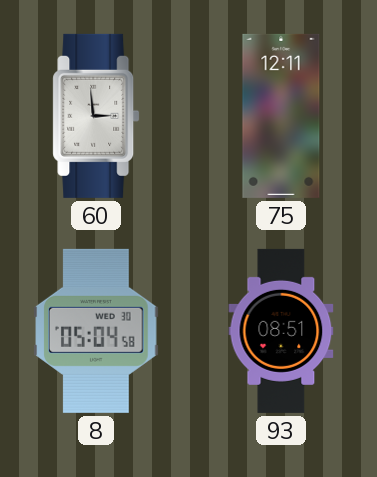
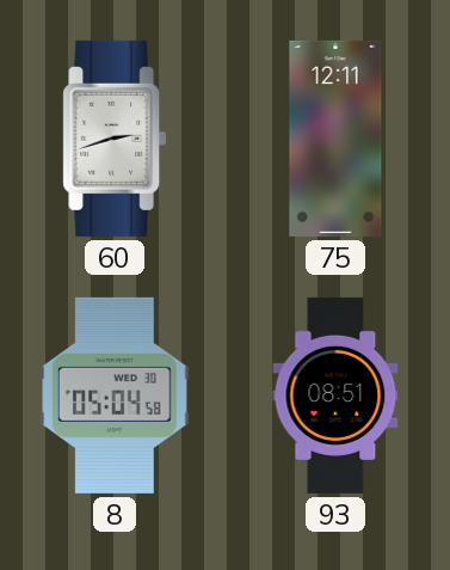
60: 2:59 -> 2:42
